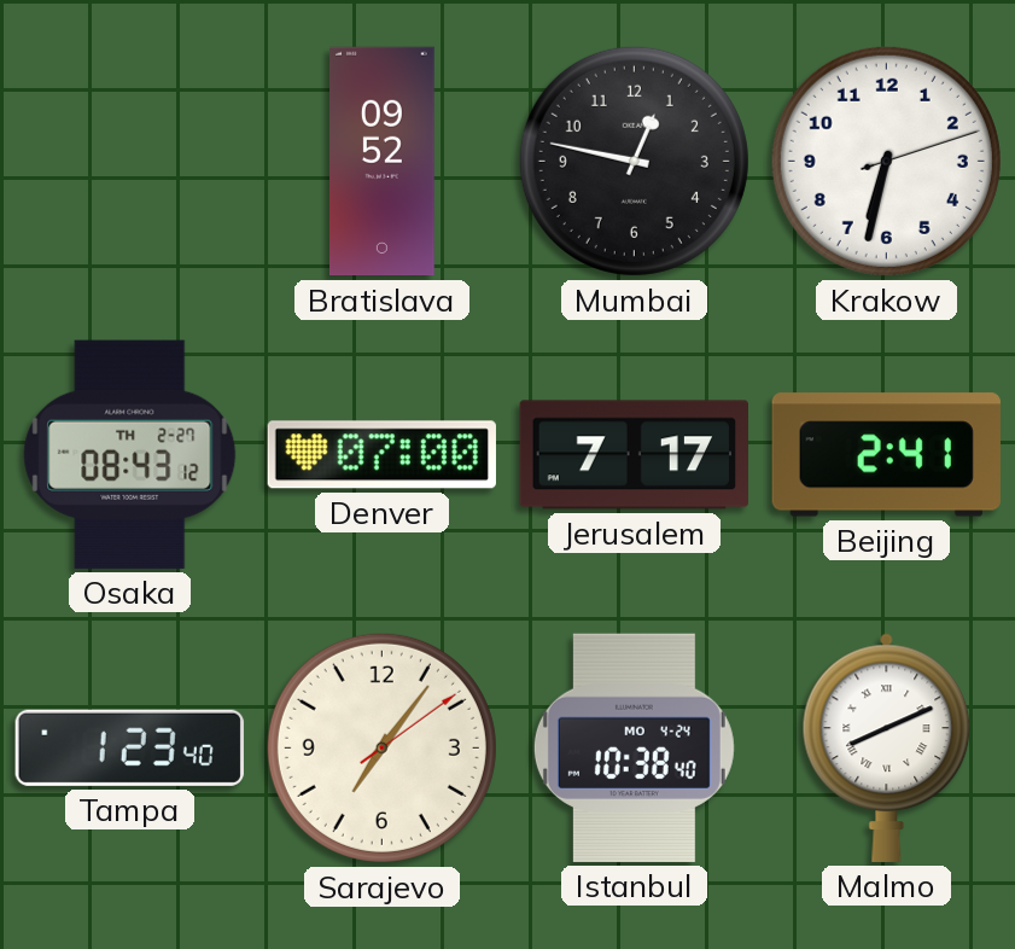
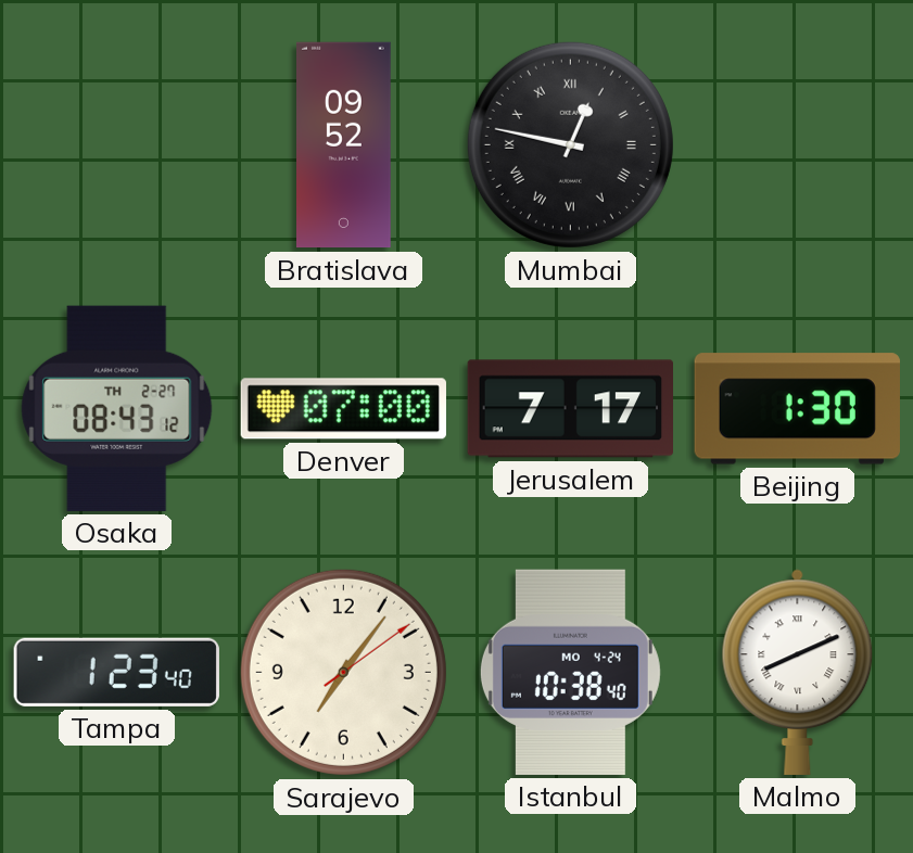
Mumbai numerals: Arabic -> Roman
Krakow: 6:32 -> none
Beijing: 2:41 -> 1:30
